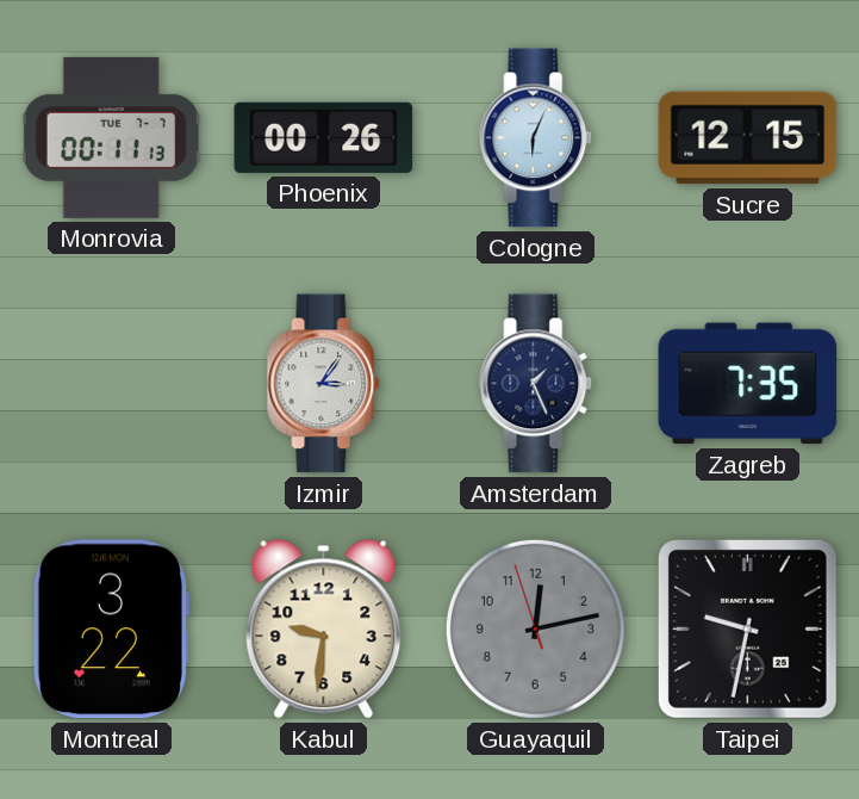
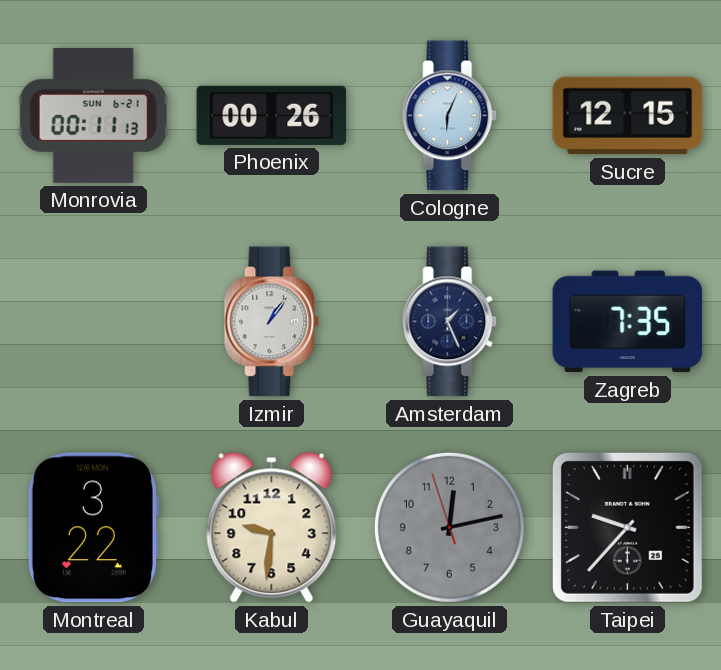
Monrovia date: TUE 7-7 -> SUN 6-21
Izmir: 3:06 -> 1:06
Taipei: 9:32 -> 9:37
